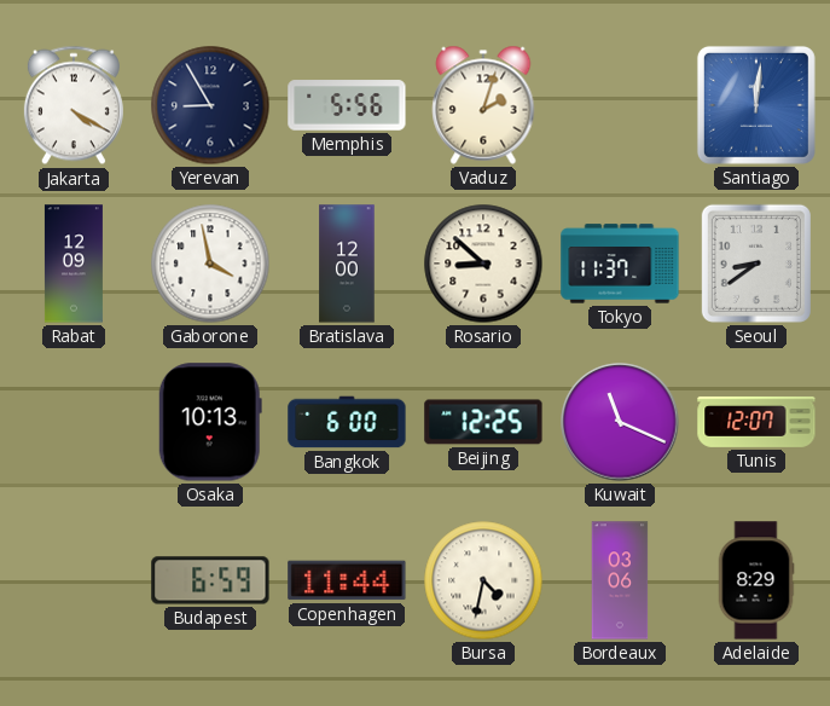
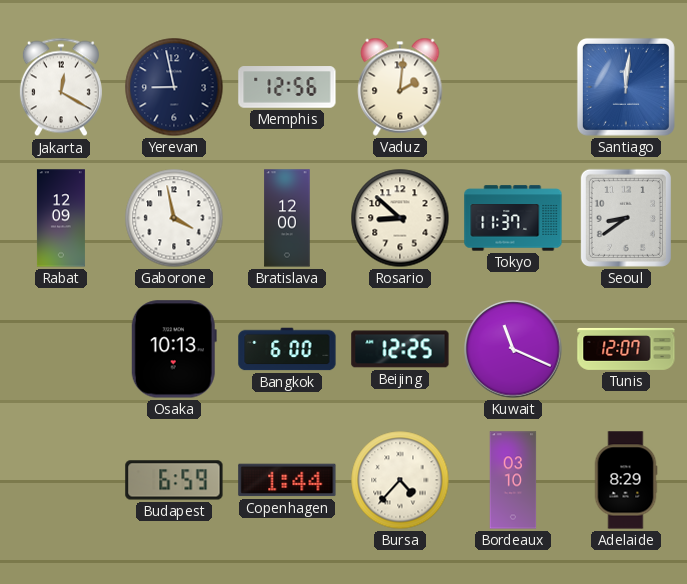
Jakarta: 4:20 -> 12:20
Yerevan: 8:55 -> 8:58
Memphis: 5:56 -> 12:56
Vaduz: 2:03 -> 2:01
Copenhagen: 11:44 -> 1:44
Bursa: 4:32 -> 4:37
Bordeaux: 03:06 -> 03:10
